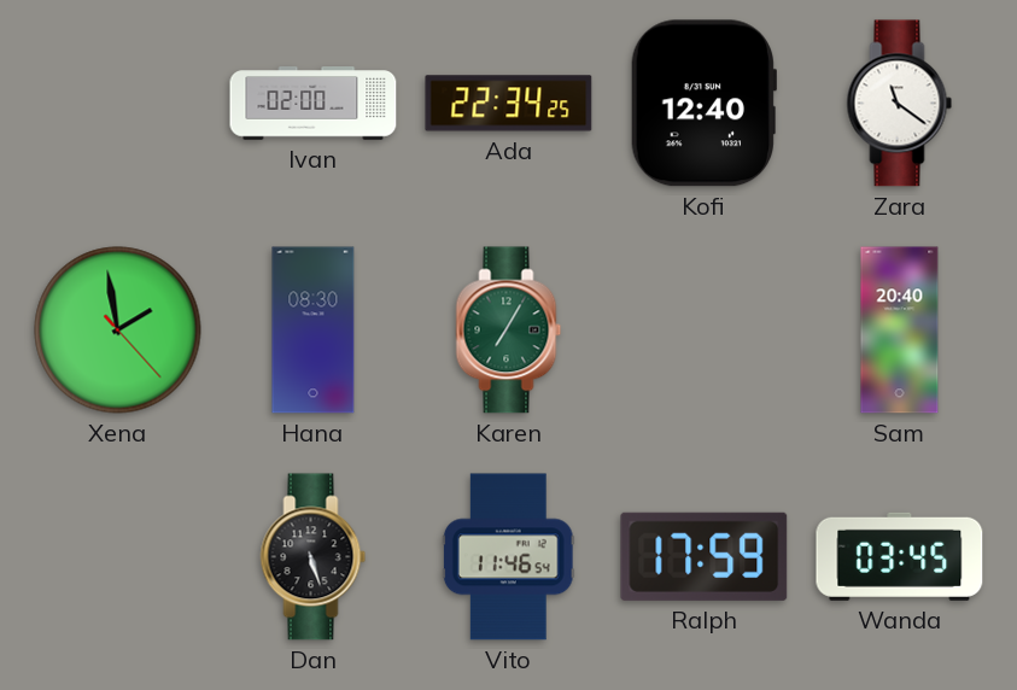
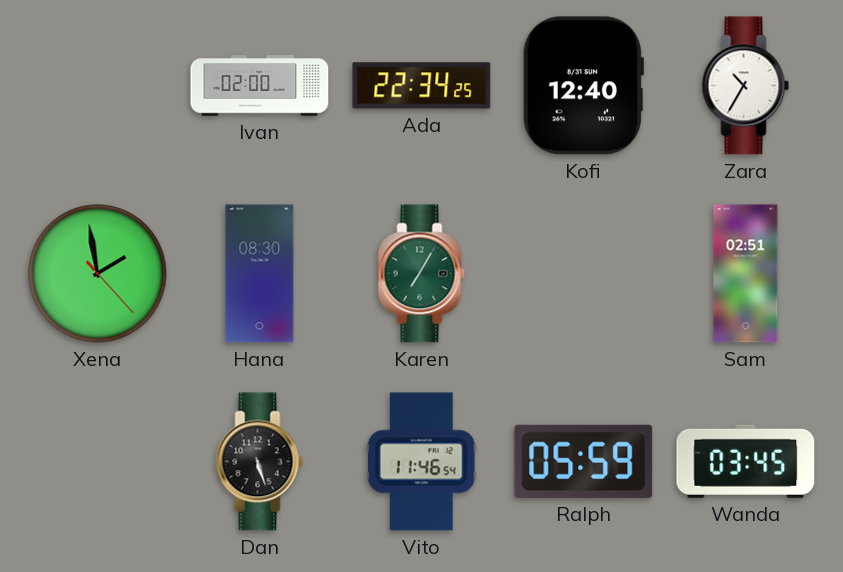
Zara: 11:21 -> 10:35
Sam: 20:40 -> 02:51
Ralph: 17:59 -> 05:59
